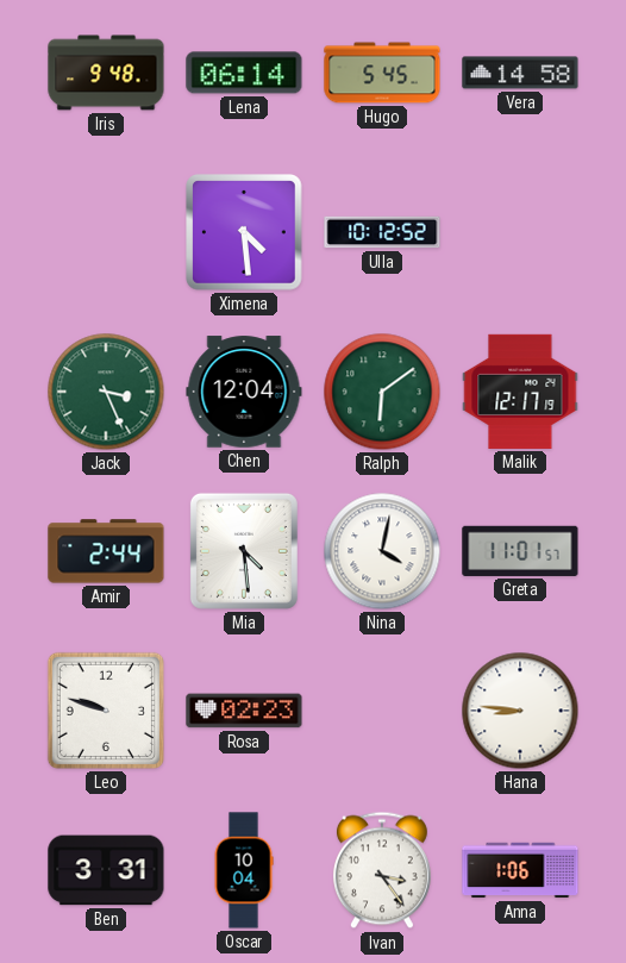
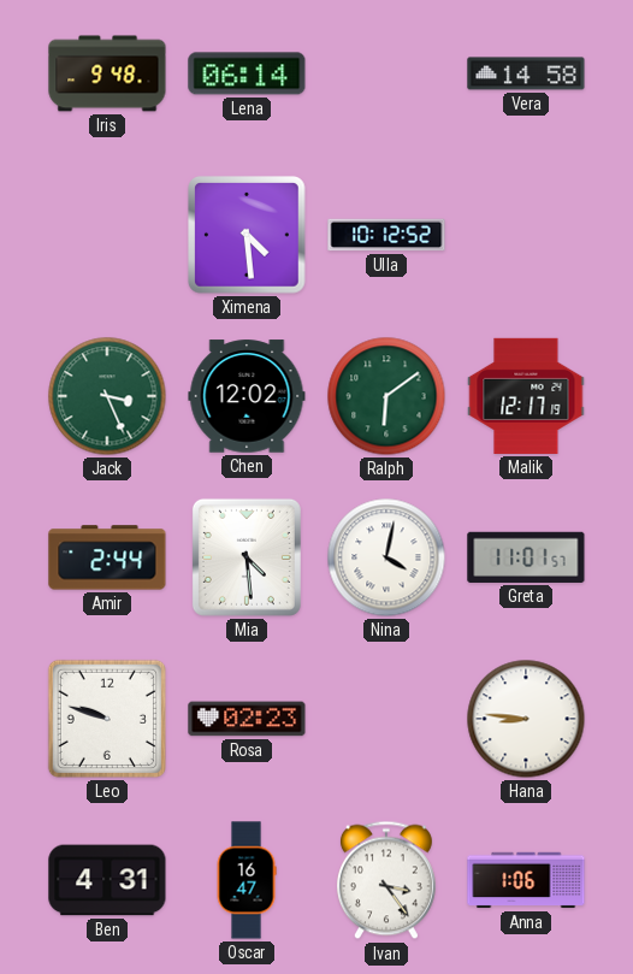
Hugo: 5:45 -> none
Chen: 12:04 -> 12:02
Ben: 3:31 -> 4:31
Oscar: 10:04 -> 16:47
